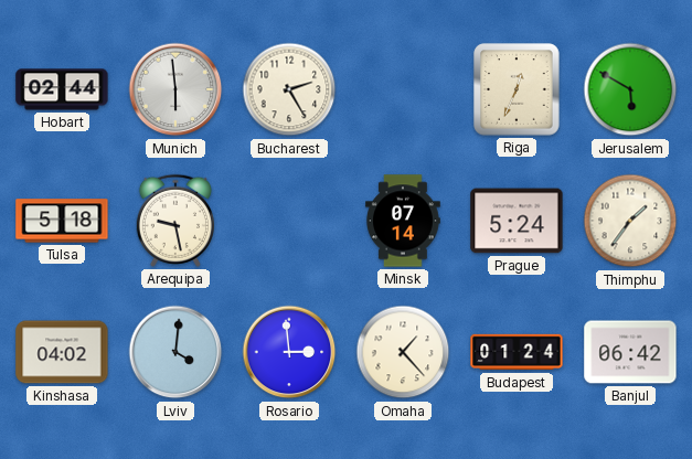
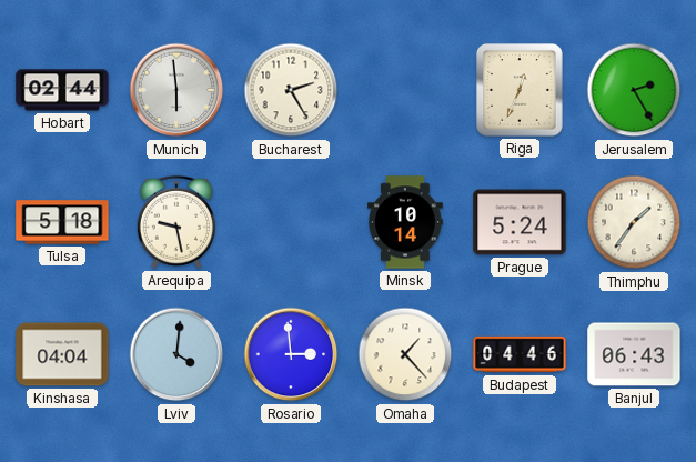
Jerusalem: 5:50 -> 2:25
Minsk: 07:14 -> 10:14
Kinshasa: 04:02 -> 04:04
Budapest: 01:24 -> 04:46
Banjul: 06:42 -> 06:43
